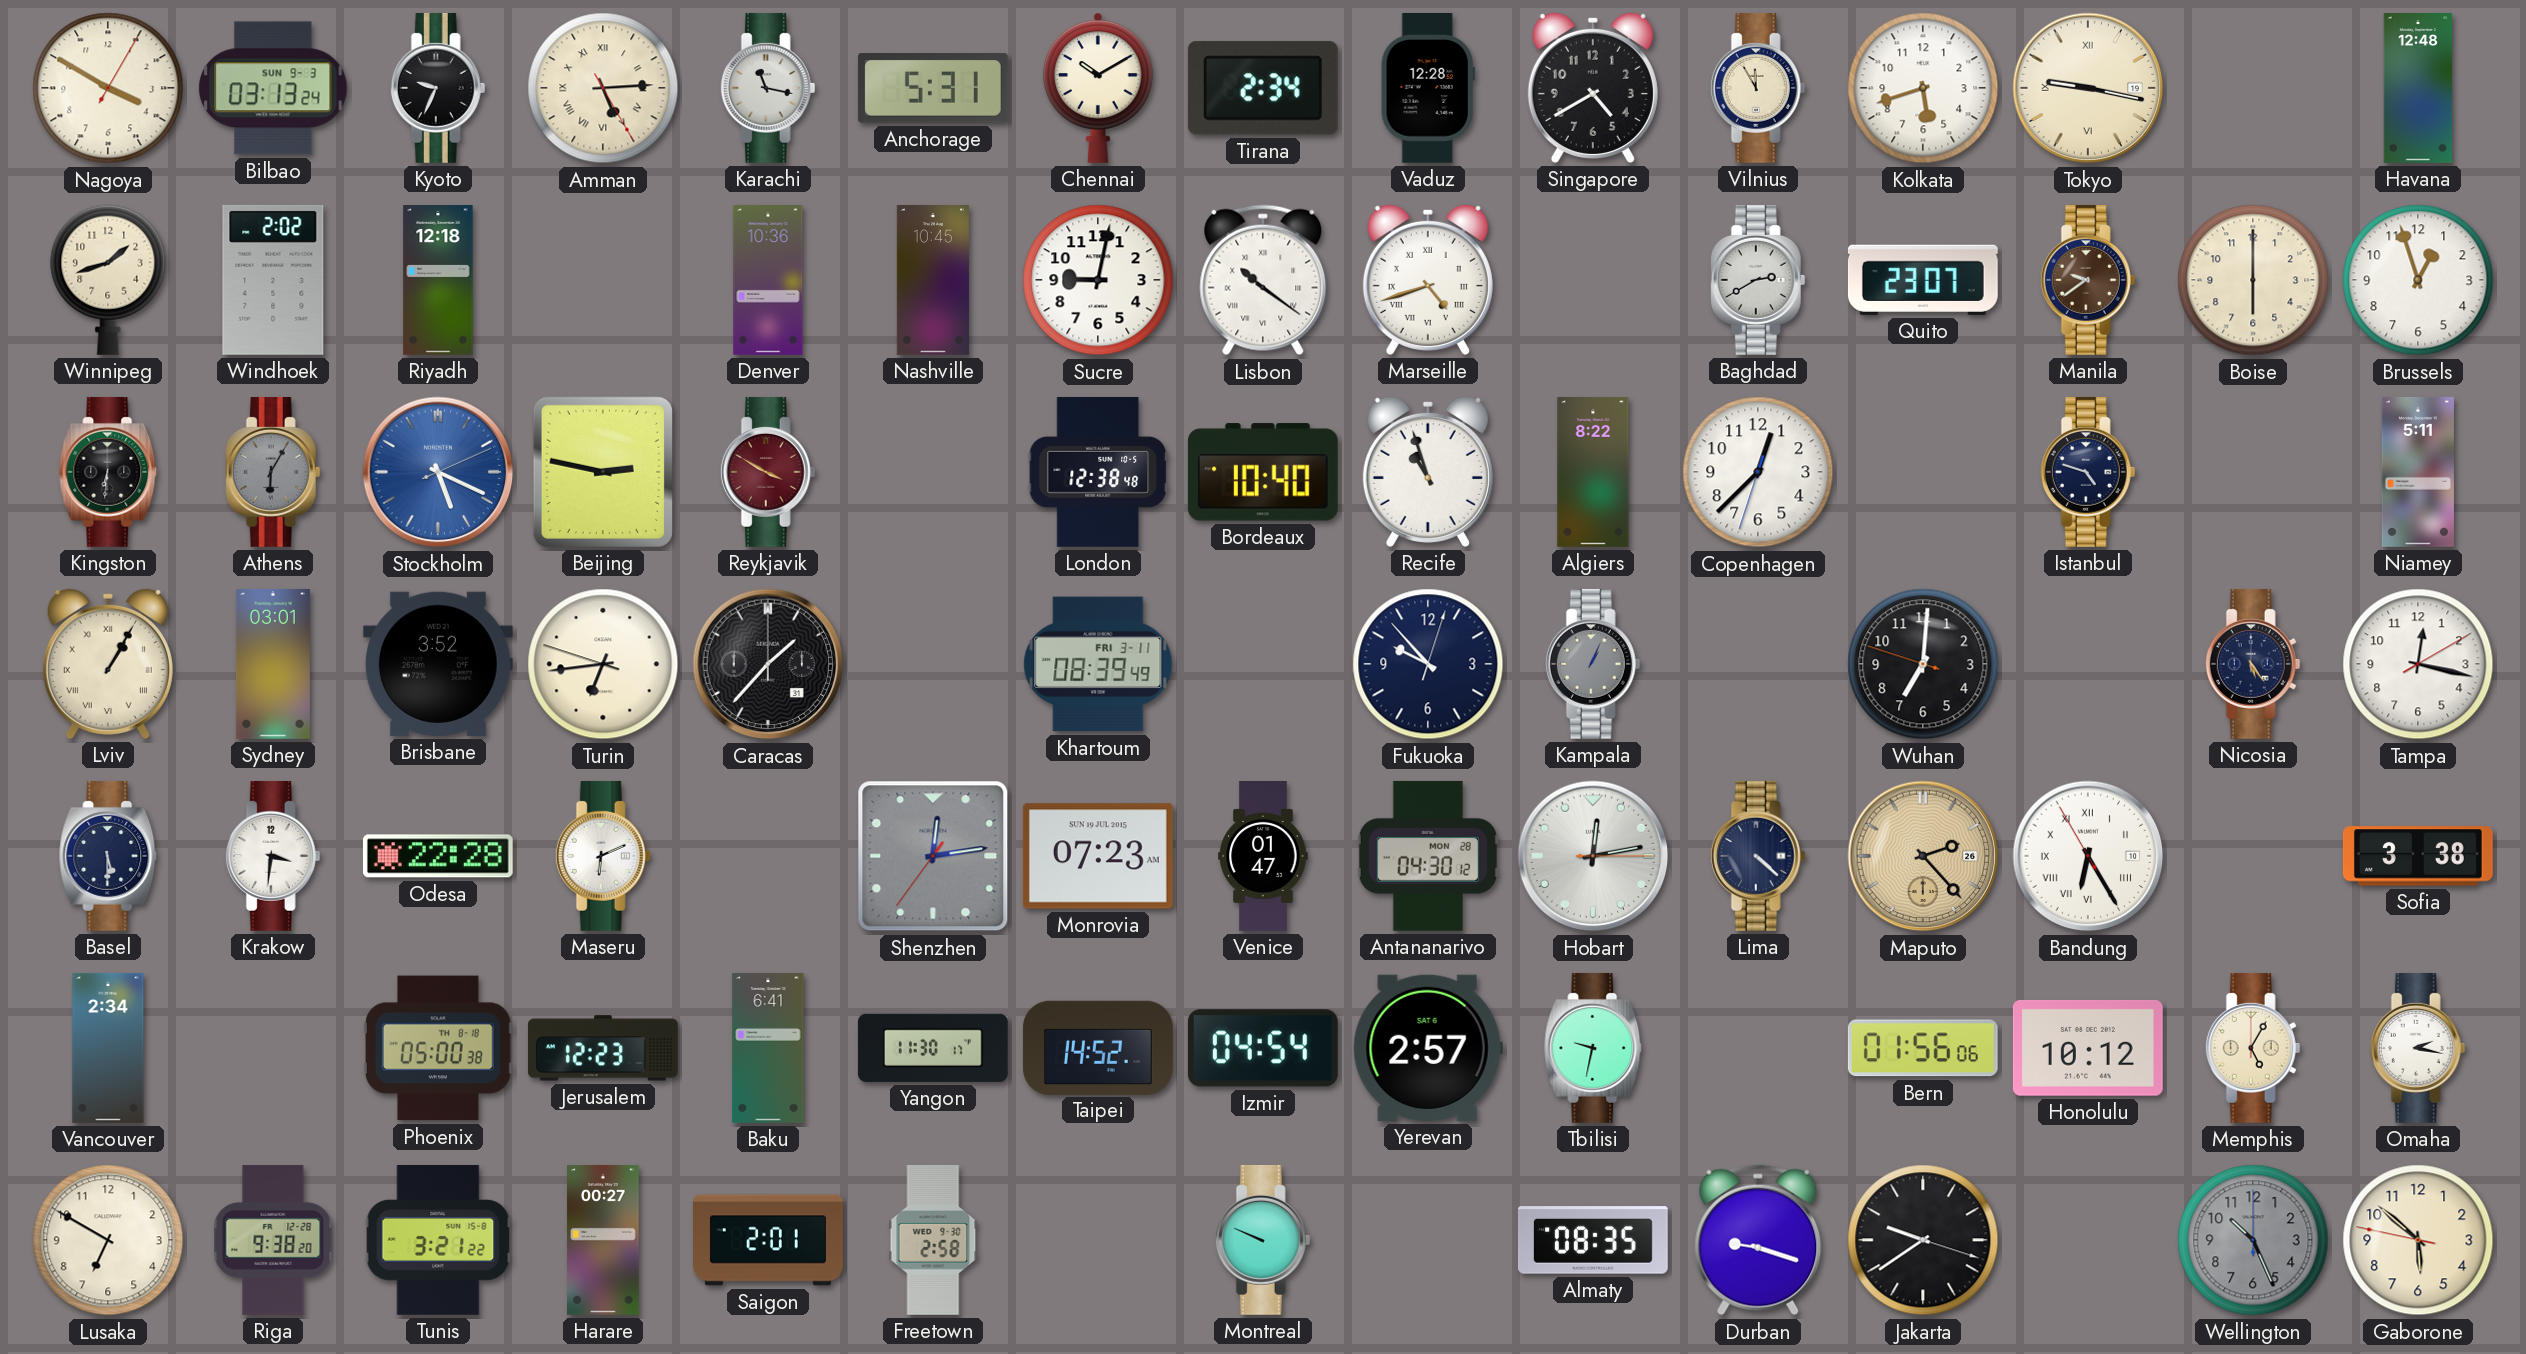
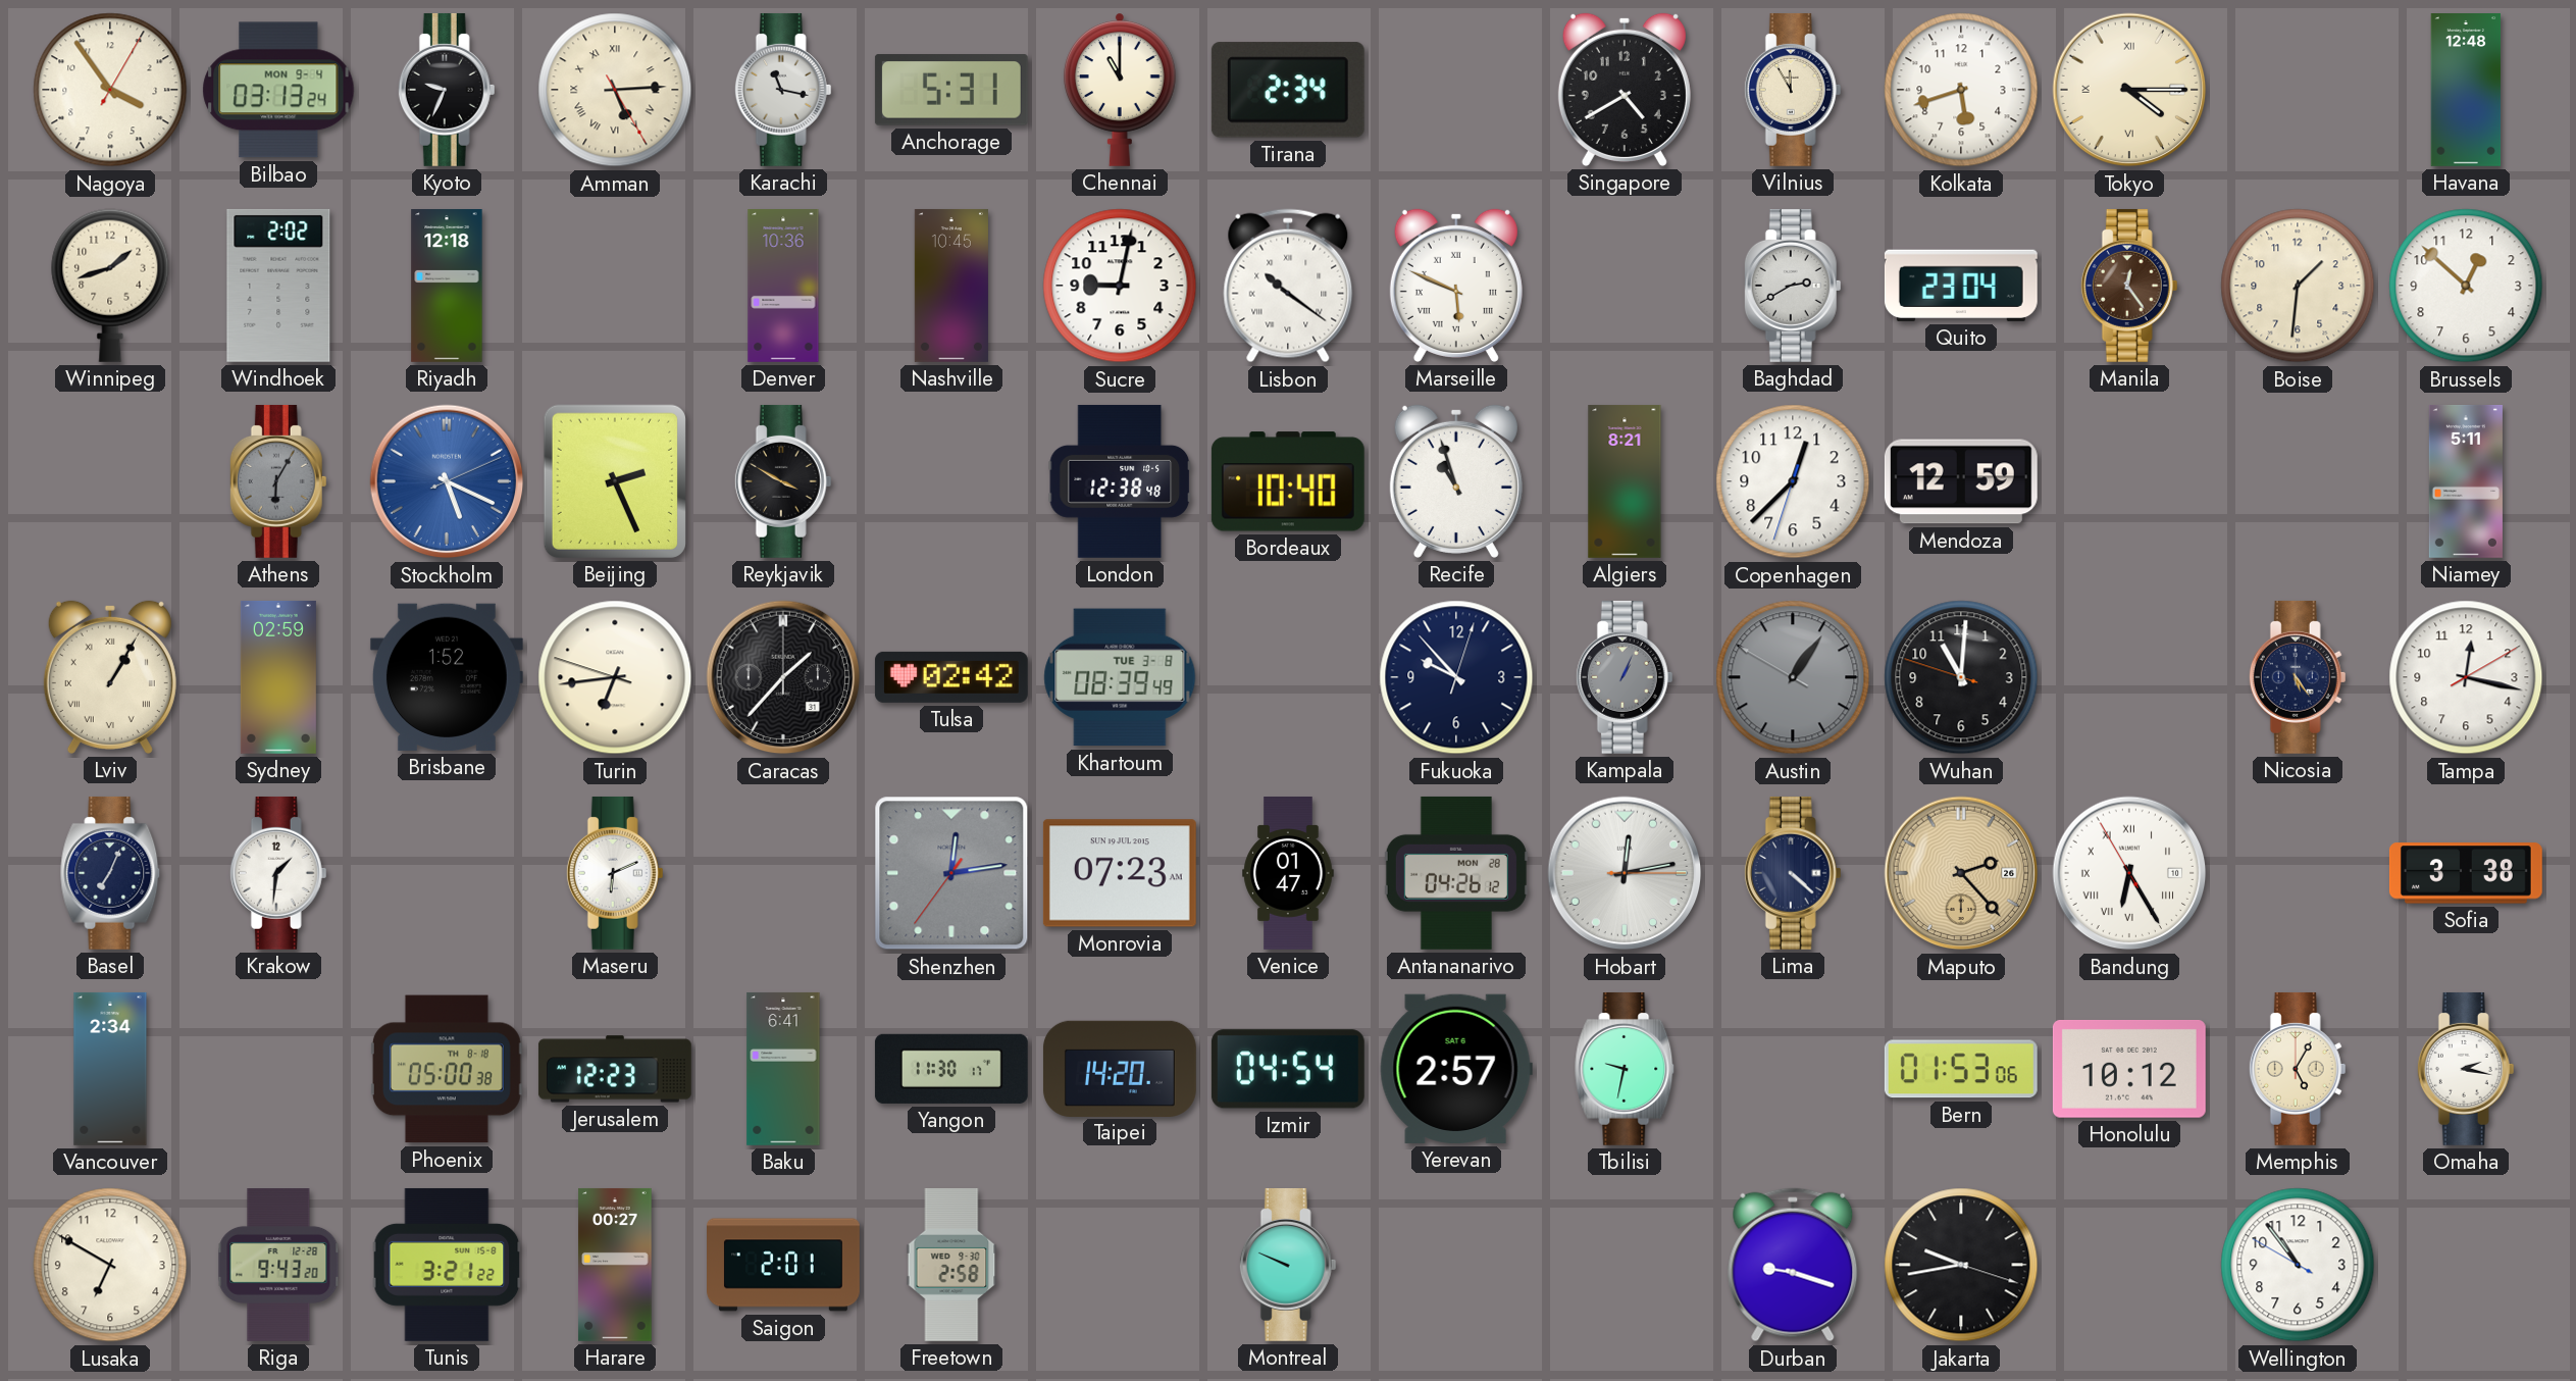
Nagoya: 3:50 -> 3:54
Bilbao date: SUN 9-3 -> MON 9-4
Chennai: 10:10 -> 11:00
Vaduz: 12:28 -> none
Tokyo: 9:17 -> 4:15
Marseille: 4:42 -> 5:49
Quito: 23:07 -> 23:04
Manila: 9:39 -> 12:24
Boise: 6:00 -> 1:31
Brussels: 12:57 -> 12:52
Kingston: 6:31 -> none
Beijing: 2:47 -> 2:26
Reykjavik dial: burgundy -> black
Algiers: 8:22 -> 8:21
Mendoza: none -> 12:59
Istanbul: 4:48 -> none
Sydney: 03:01 -> 02:59
Brisbane: 3:52 -> 1:52
Tulsa: none -> 02:42
Khartoum date: FRI 3-11 -> TUE 3-8
Austin: none -> 1:05
Wuhan: 7:00 -> 11:00
Basel: 5:30 -> 7:04
Krakow: 3:31 -> 1:31
Odesa: 22:28 -> none
Antananarivo: 04:30 -> 04:26
Taipei: 14:52 -> 14:20
Bern: 01:56 -> 01:53
Riga: 9:38 -> 9:43
Almaty: 08:35 -> none
Jakarta: 9:39 -> 9:43
Wellington: 10:26 -> 10:53
Wellington dial: grey -> white
Gaborone: 5:51 -> none
